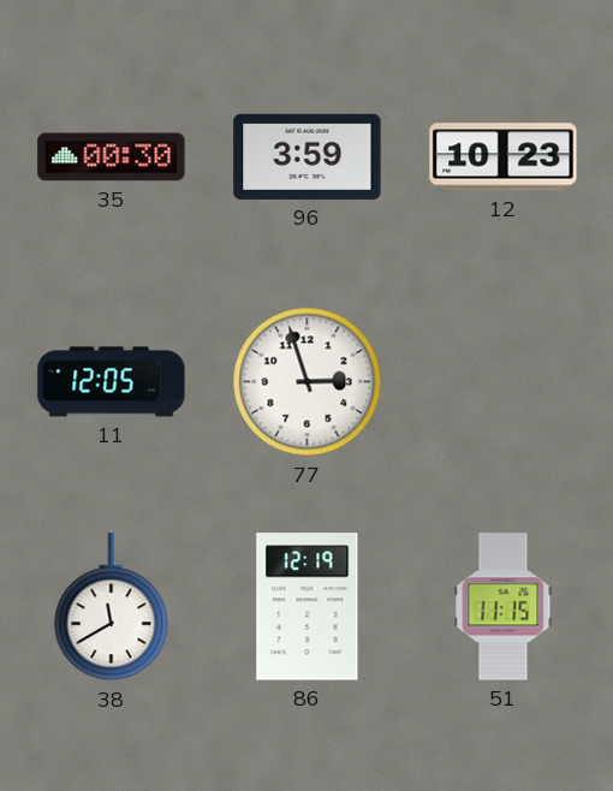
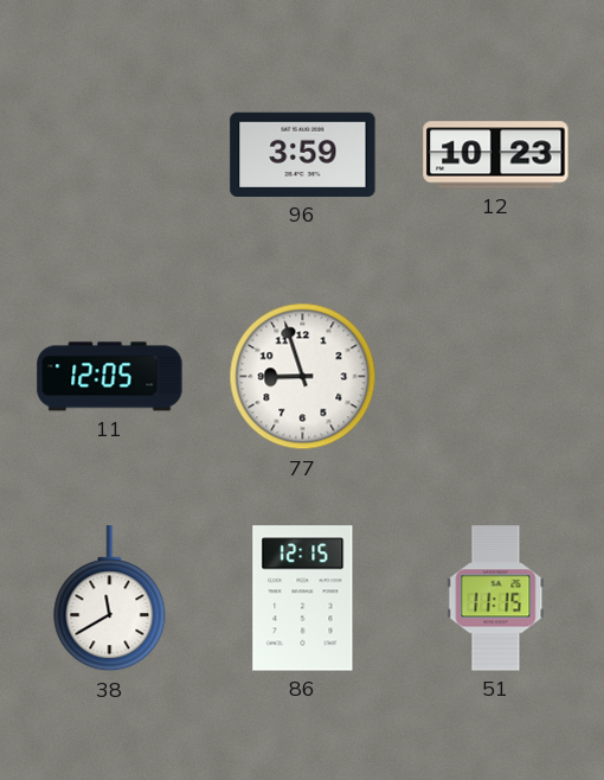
35: 00:30 -> none
77: 2:57 -> 8:57
86: 12:19 -> 12:15
